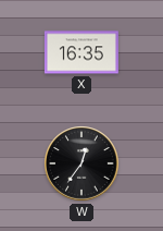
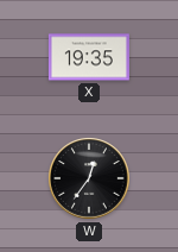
X: 16:35 -> 19:35
